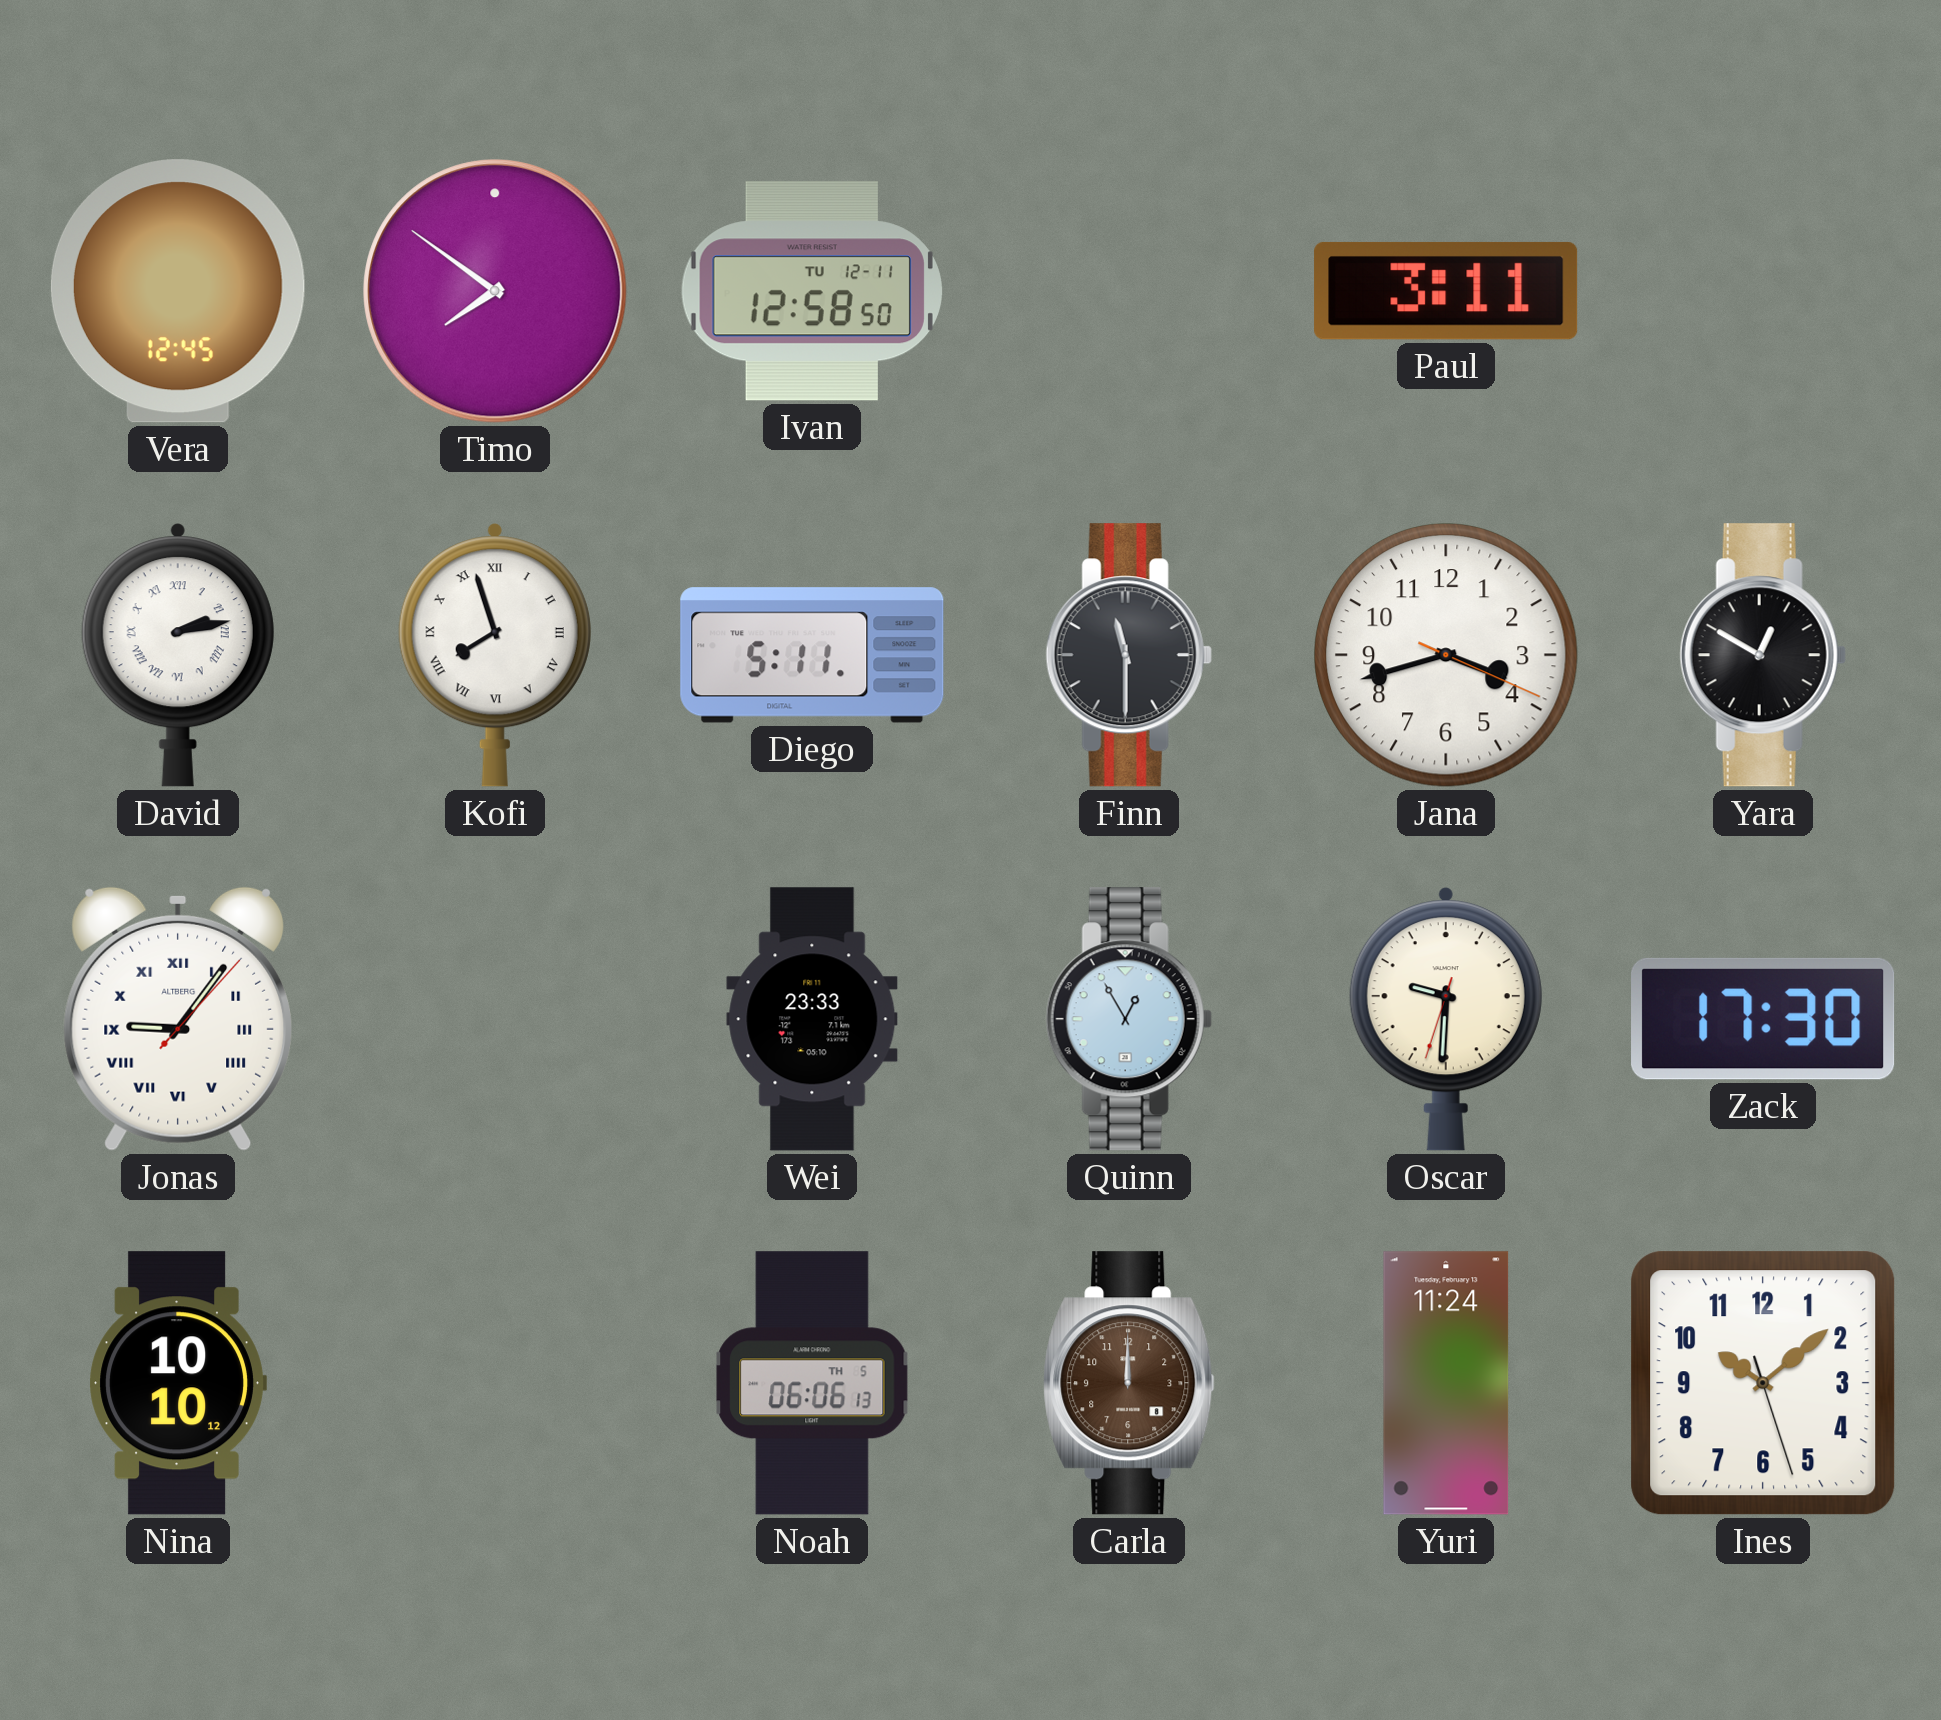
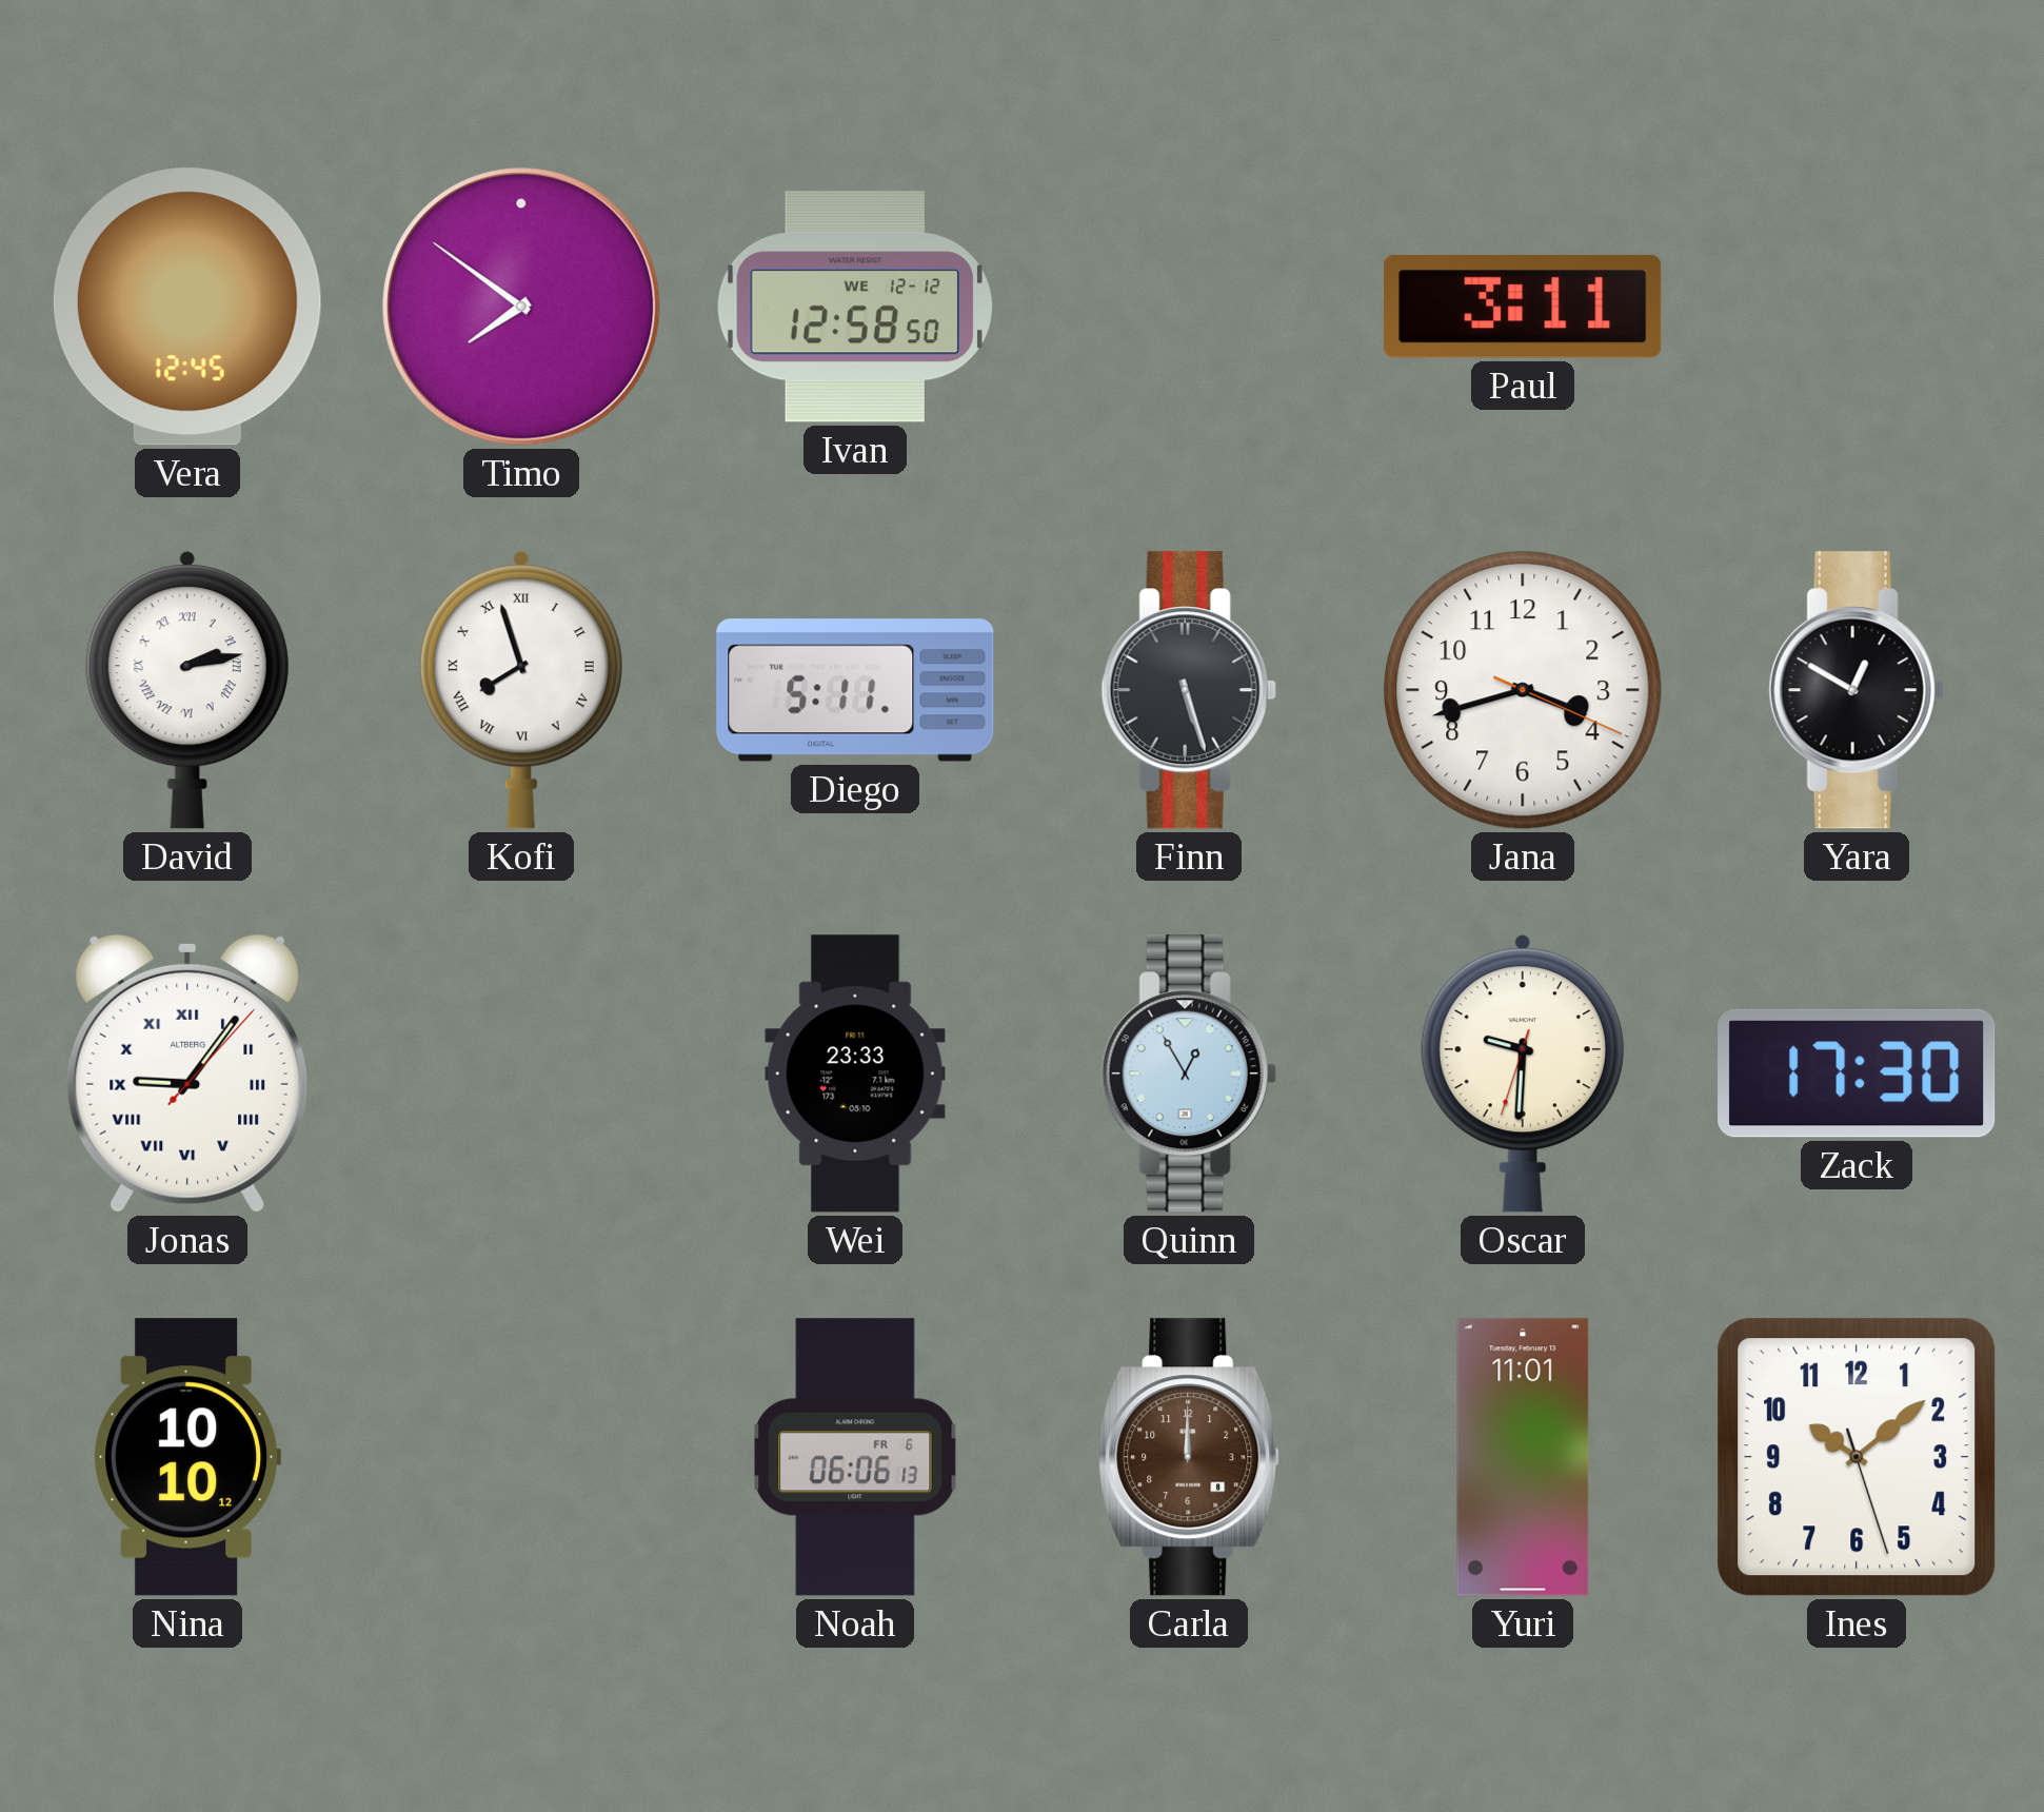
Ivan date: TU 12-11 -> WE 12-12
Finn: 11:30 -> 5:27
Noah date: TH 5 -> FR 6
Yuri: 11:24 -> 11:01
